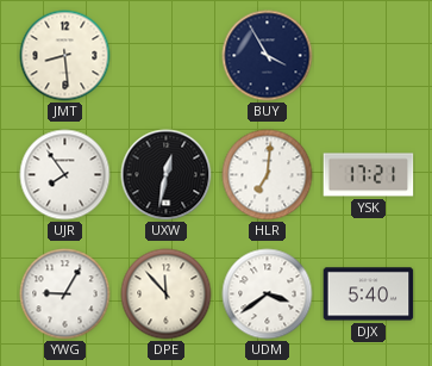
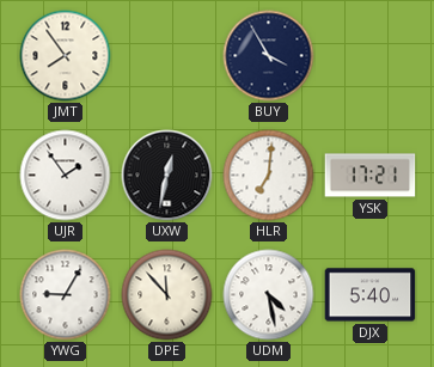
JMT: 8:29 -> 7:54
UJR: 7:54 -> 1:54
UDM: 3:39 -> 4:28
